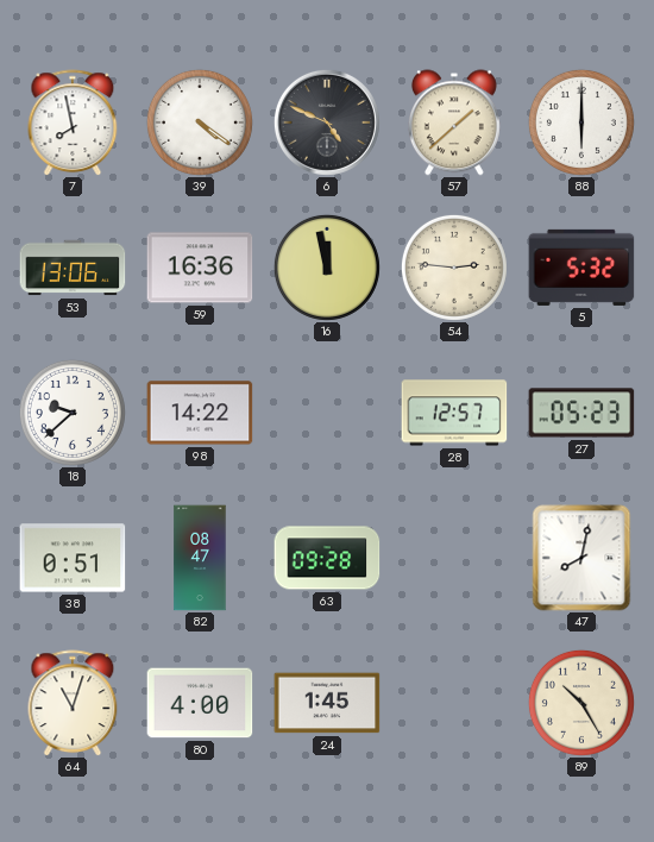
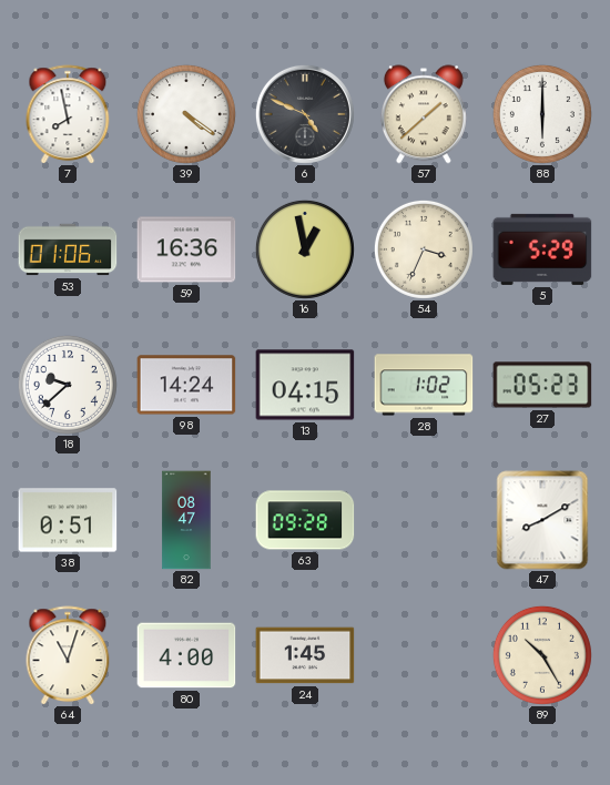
53: 13:06 -> 01:06
16: 11:58 -> 12:58
54: 2:46 -> 3:34
5: 5:32 -> 5:29
98: 14:22 -> 14:24
13: none -> 04:15
28: 12:57 -> 1:02
47: 8:02 -> 8:10
